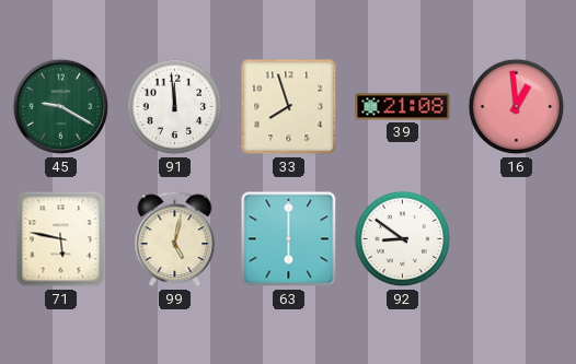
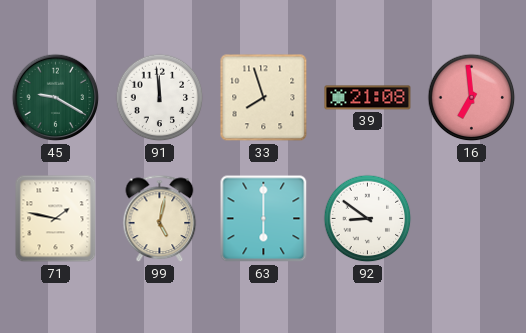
16: 12:59 -> 6:59
71: 5:47 -> 1:47
